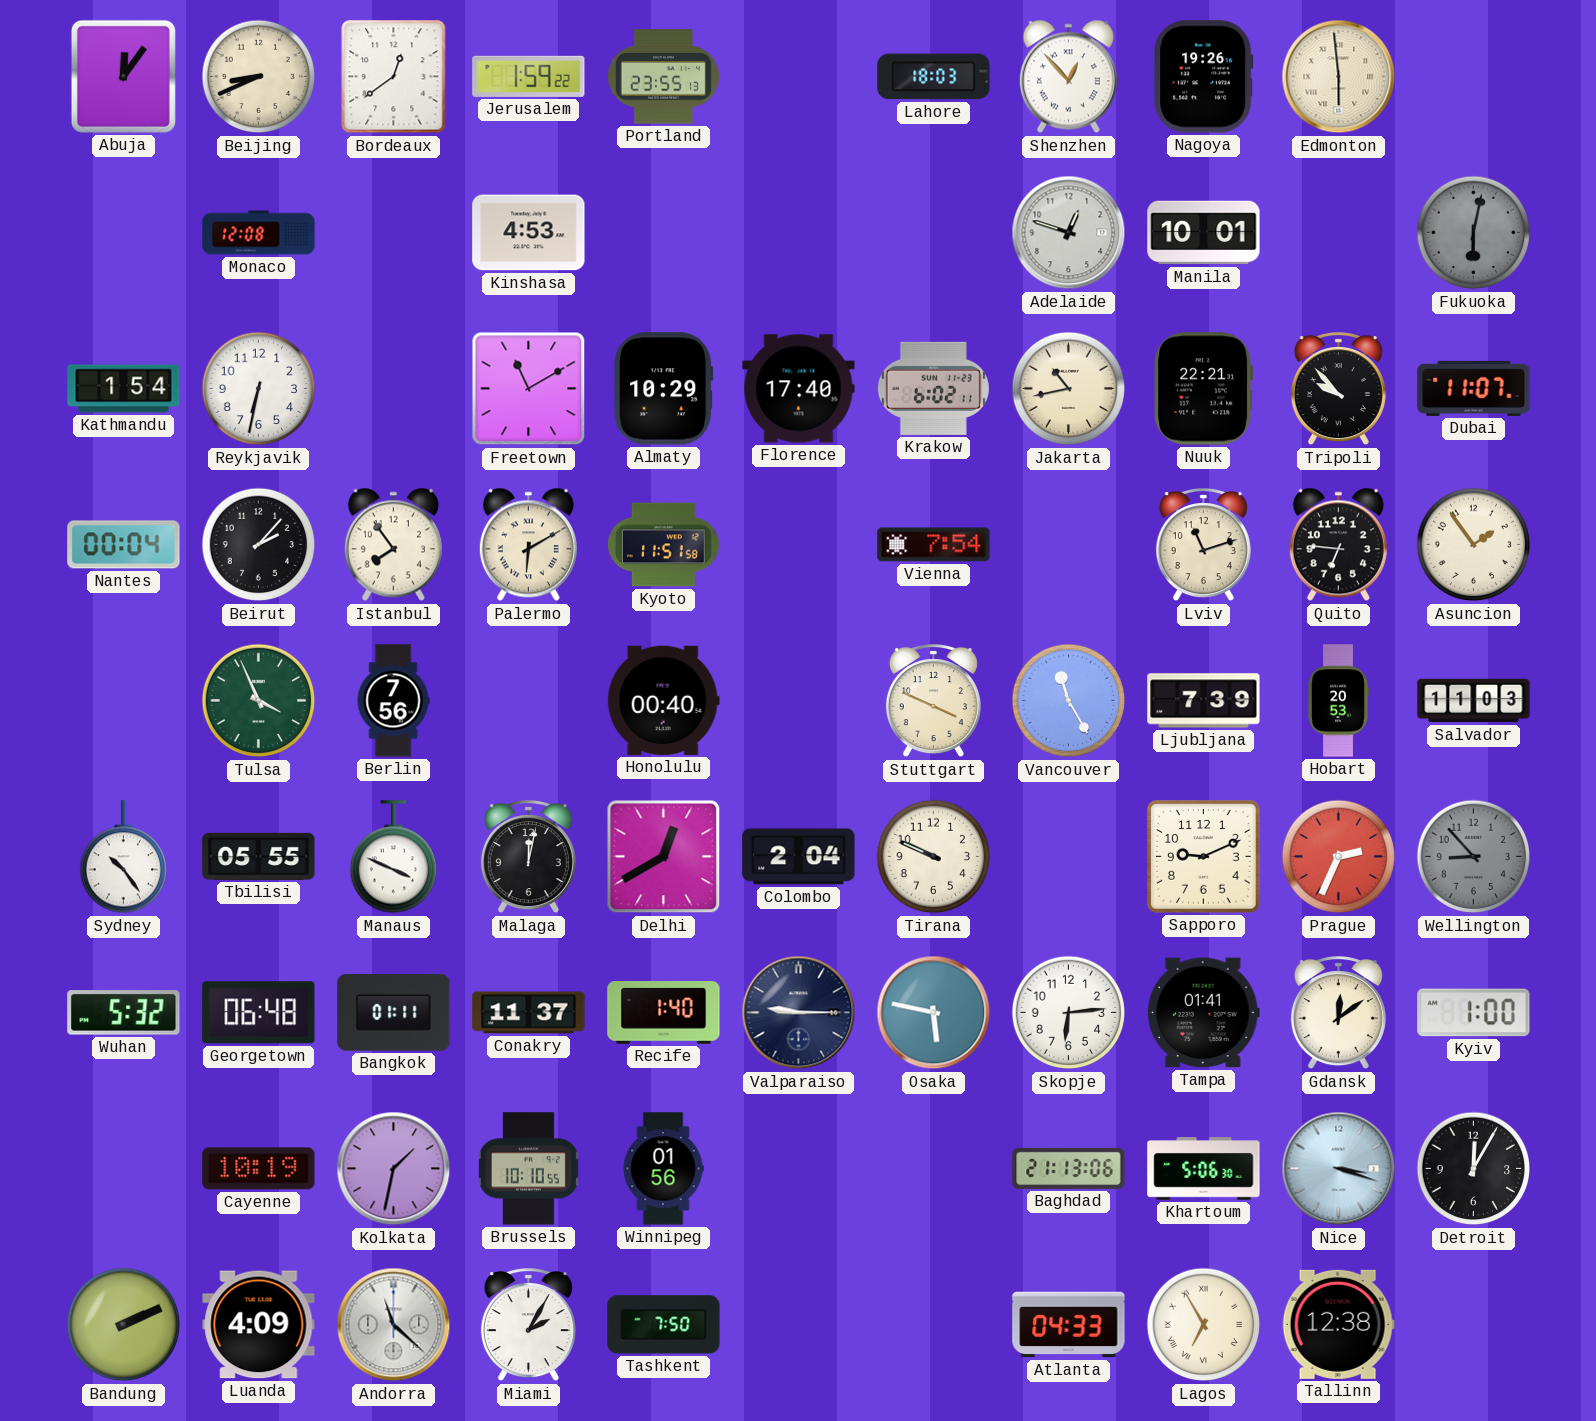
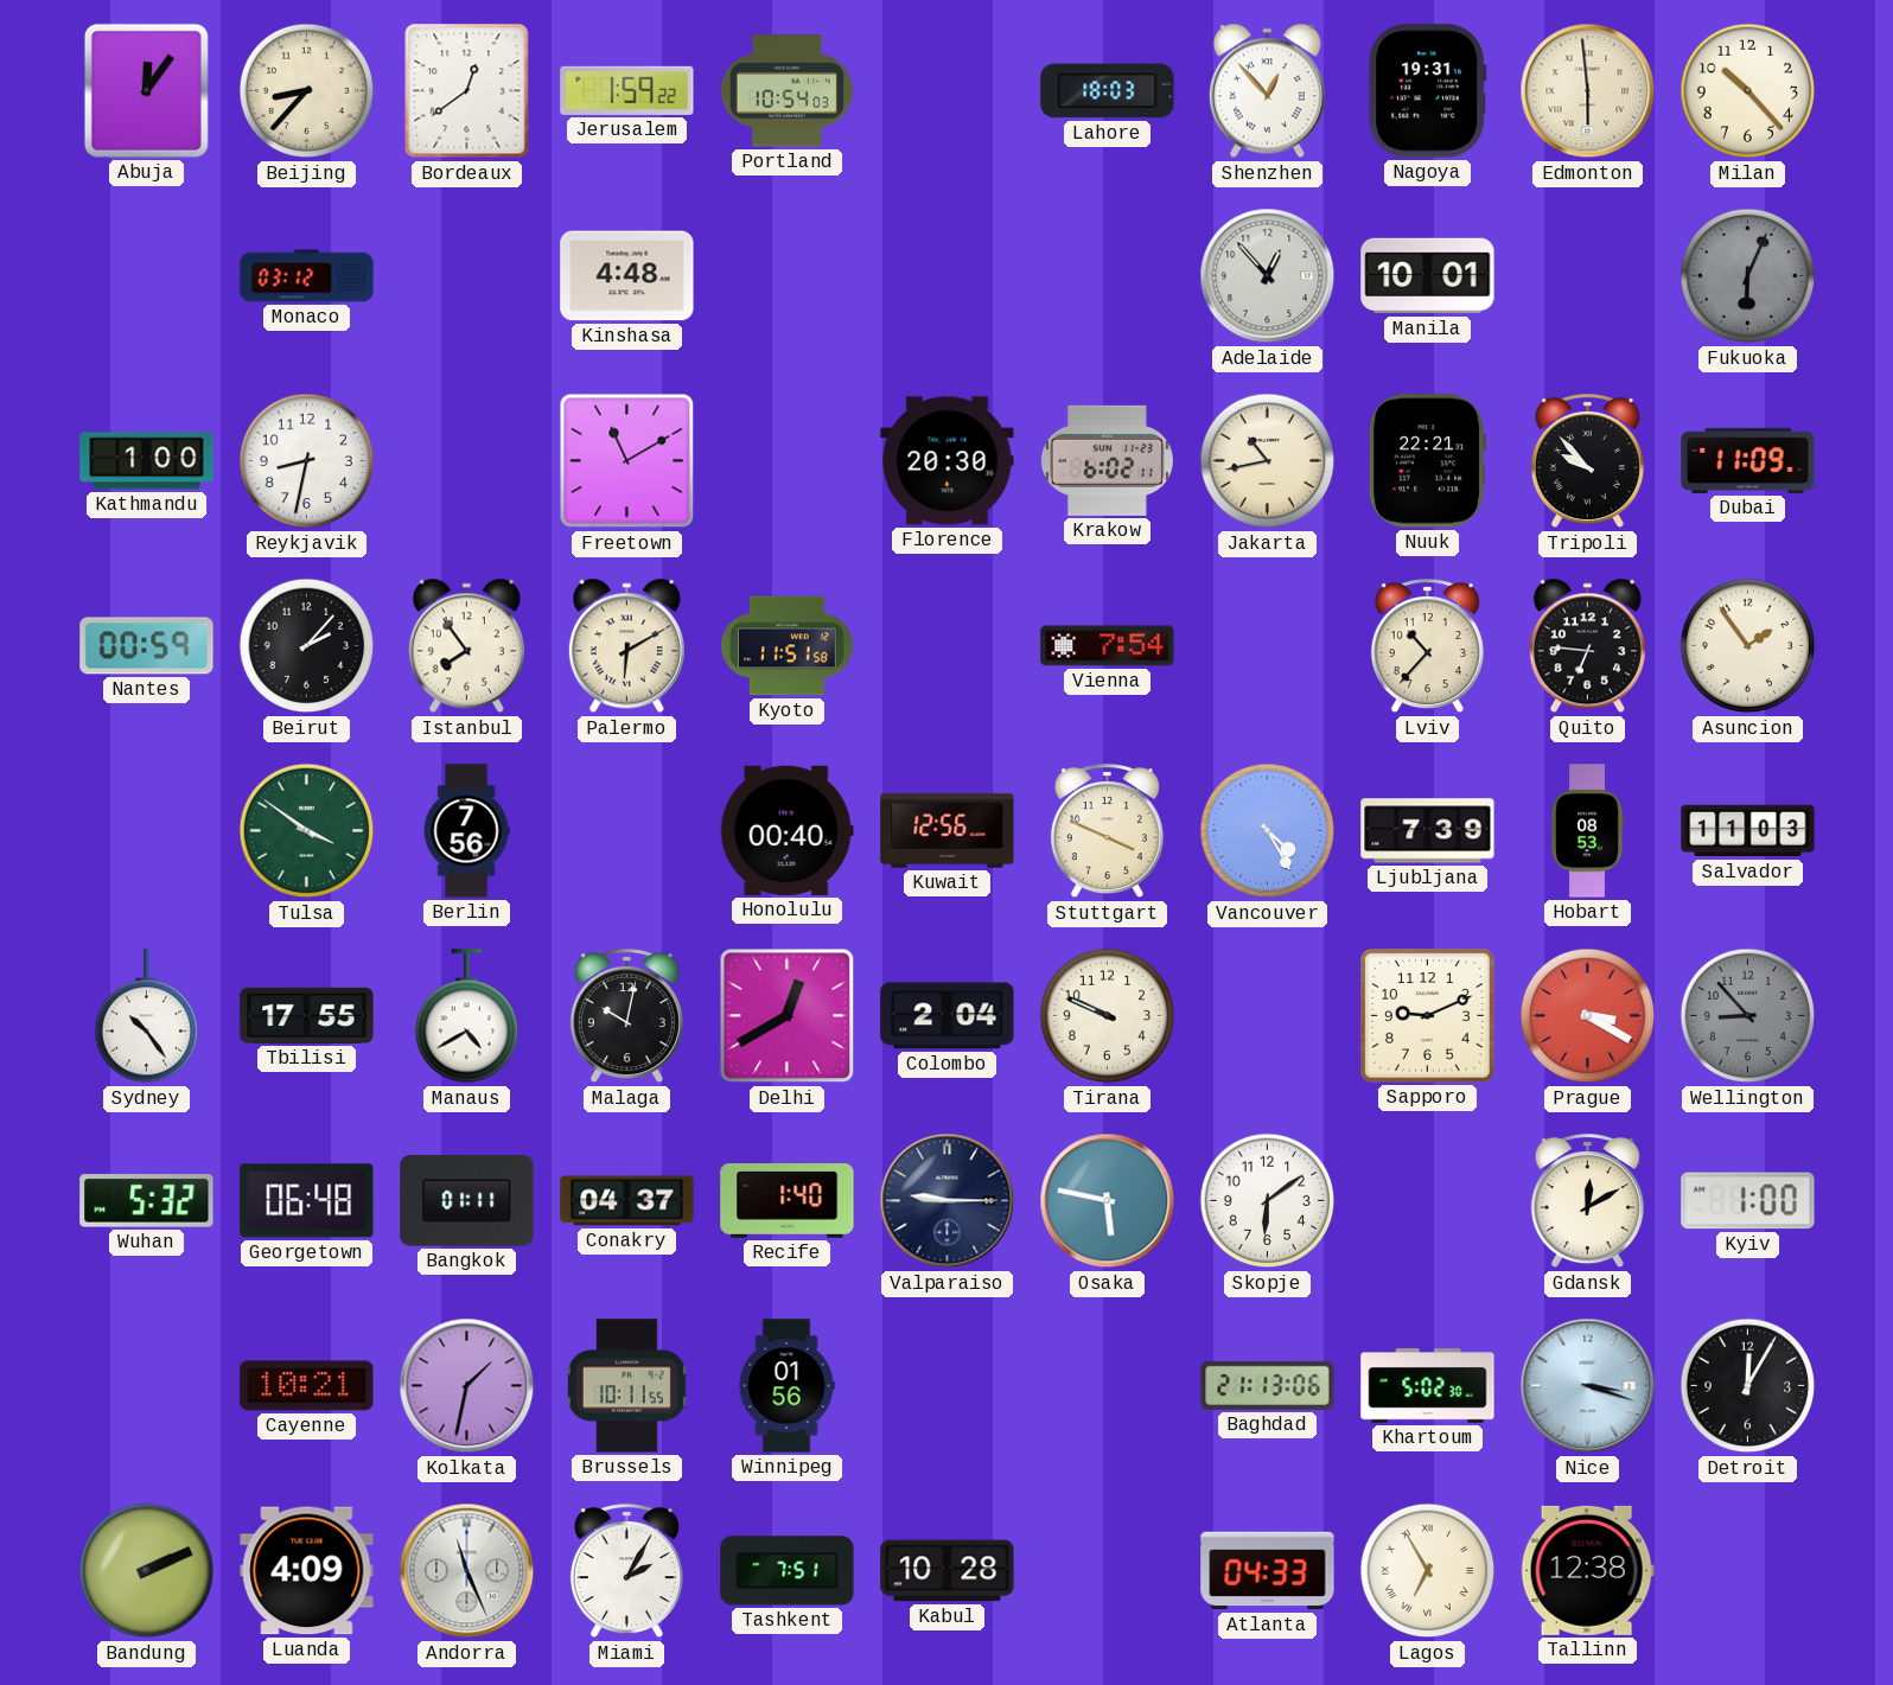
Beijing: 8:41 -> 8:37
Portland: 23:55 -> 10:54
Nagoya: 19:26 -> 19:31
Milan: none -> 10:23
Monaco: 12:08 -> 03:12
Kinshasa: 4:53 -> 4:48
Adelaide: 12:48 -> 12:53
Fukuoka: 6:02 -> 6:04
Kathmandu: 1:54 -> 1:00
Reykjavik: 6:32 -> 8:32
Almaty: 10:29 -> none
Florence: 17:40 -> 20:30
Dubai: 11:07 -> 11:09
Nantes: 00:04 -> 00:59
Lviv: 11:12 -> 10:37
Tulsa: 3:56 -> 3:51
Kuwait: none -> 12:56
Vancouver: 11:25 -> 4:25
Hobart: 20:53 -> 08:53
Tbilisi: 05:55 -> 17:55
Manaus: 3:49 -> 4:40
Malaga: 12:02 -> 10:02
Prague: 2:34 -> 3:20
Conakry: 11:37 -> 04:37
Skopje: 6:14 -> 6:09
Tampa: 01:41 -> none
Gdansk: 12:09 -> 12:10
Cayenne: 10:19 -> 10:21
Brussels: 10:10 -> 10:11
Khartoum: 5:06 -> 5:02
Andorra: 11:22 -> 11:26
Tashkent: 7:50 -> 7:51
Kabul: none -> 10:28
